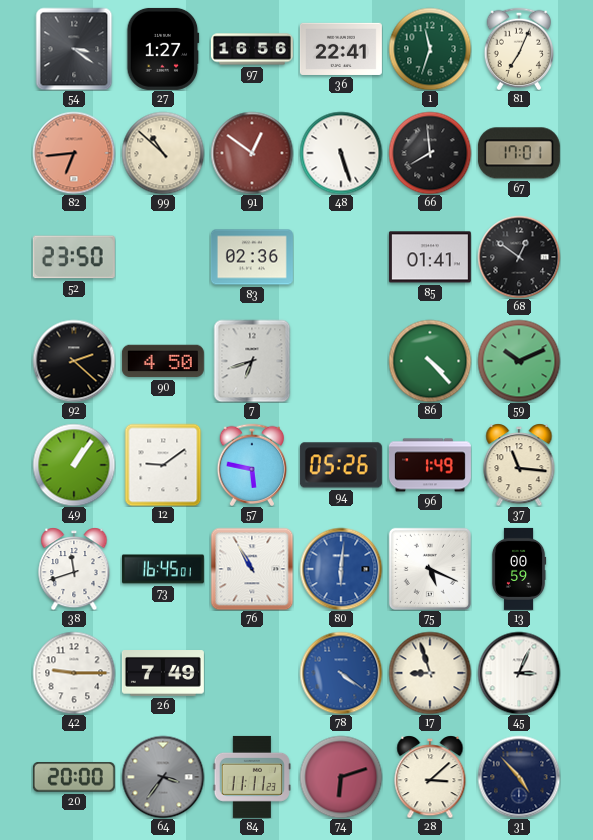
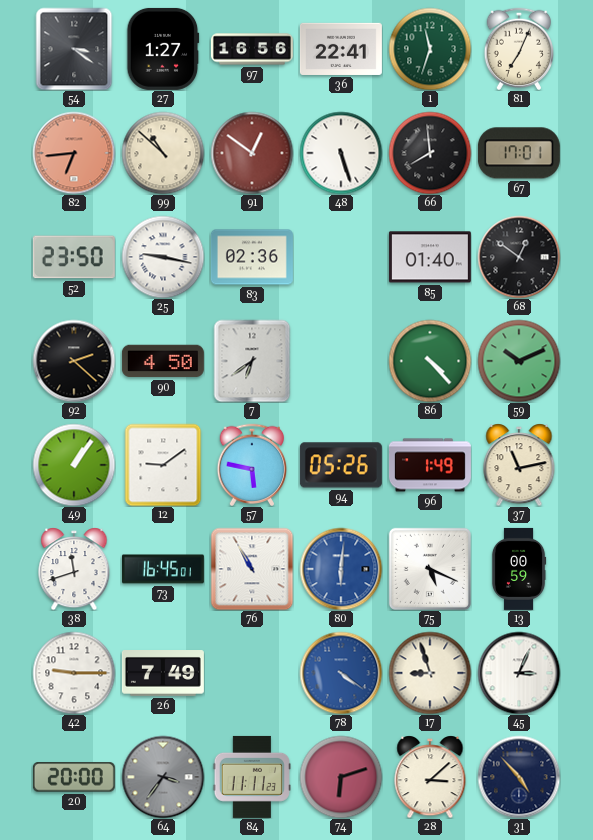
25: none -> 9:17
85: 01:41 -> 01:40
7: 6:42 -> 6:39
37: 11:16 -> 11:13
